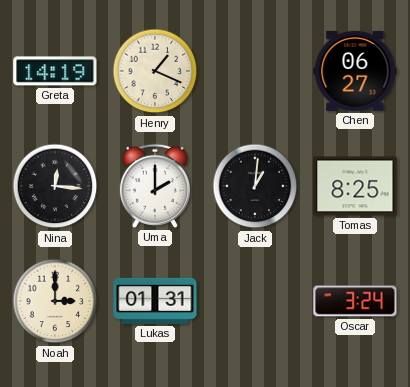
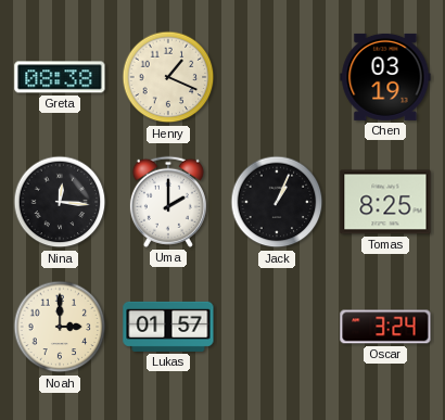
Greta: 14:19 -> 08:38
Chen: 06:27 -> 03:19
Jack: 1:01 -> 1:04
Lukas: 01:31 -> 01:57
